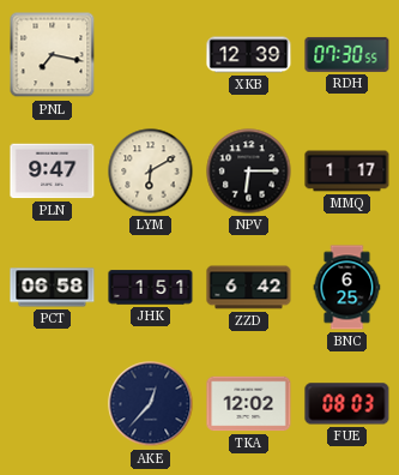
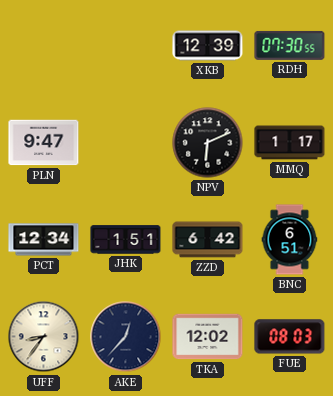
PNL: 7:17 -> none
LYM: 6:10 -> none
NPV: 6:15 -> 6:11
PCT: 06:58 -> 12:34
BNC: 6:25 -> 6:51
UFF: none -> 8:36
